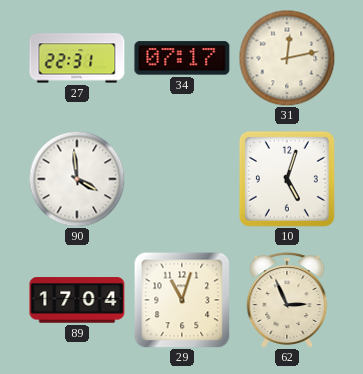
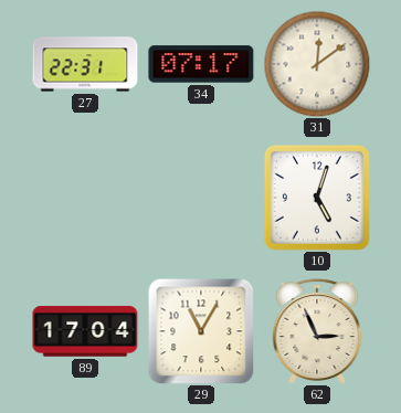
31: 12:13 -> 12:09
90: 3:59 -> none
29: 11:03 -> 11:05
